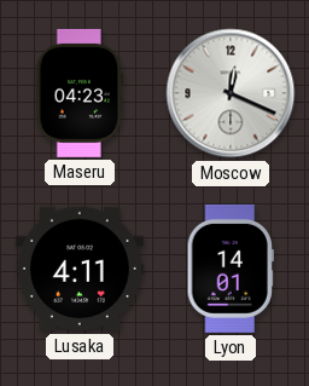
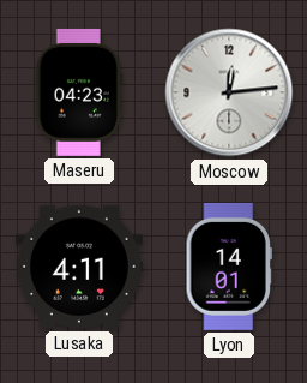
Moscow: 12:19 -> 12:14
